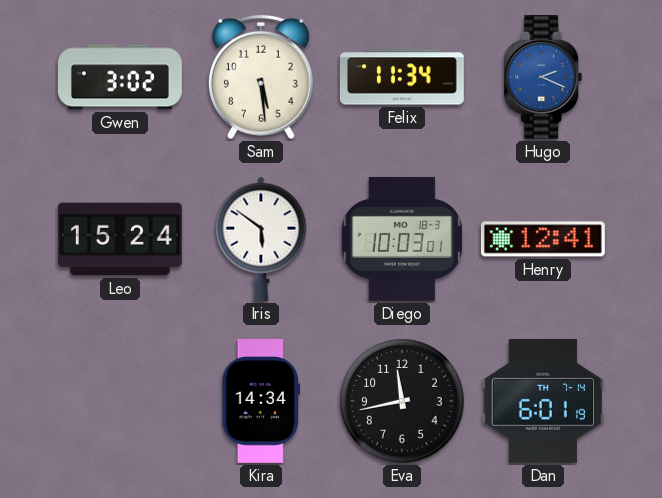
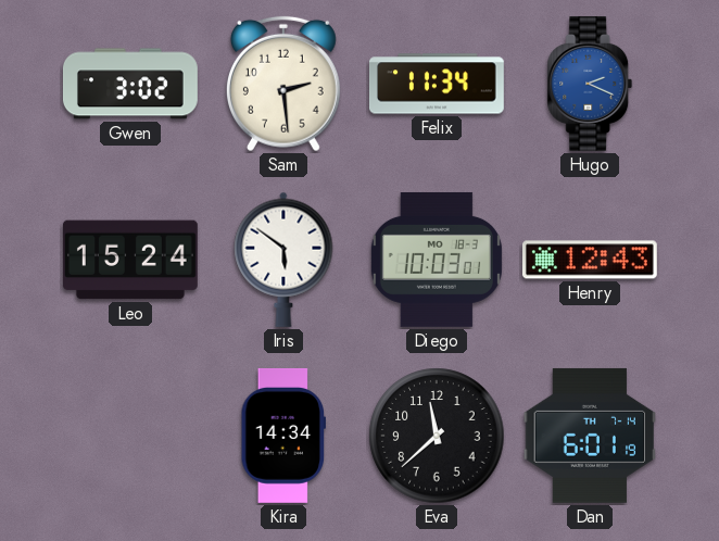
Sam: 5:29 -> 2:29
Henry: 12:41 -> 12:43
Eva: 11:43 -> 11:38
